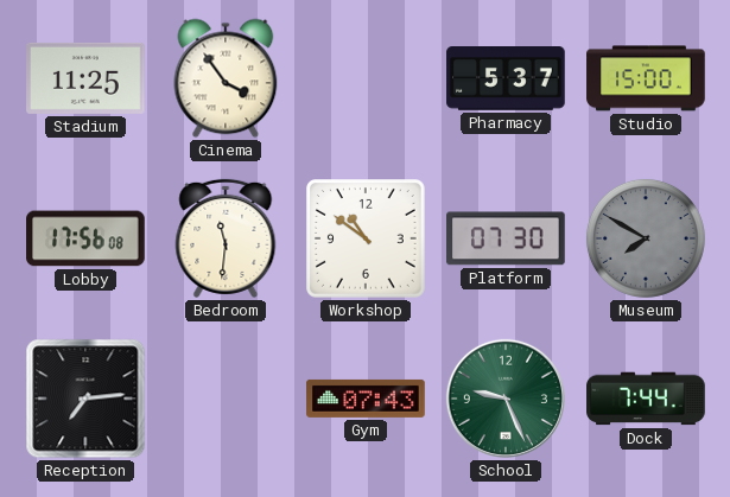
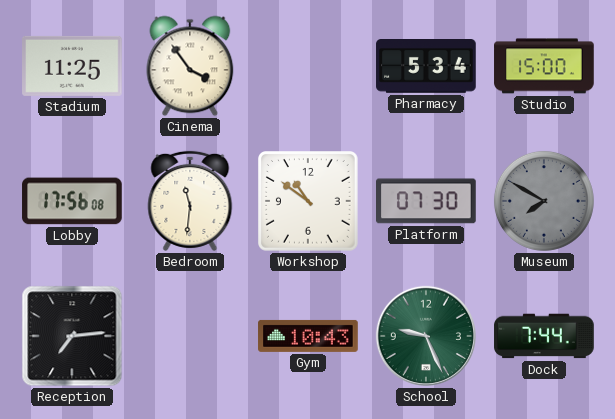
Pharmacy: 5:37 -> 5:34
Gym: 07:43 -> 10:43
